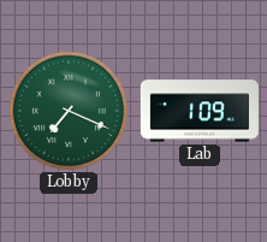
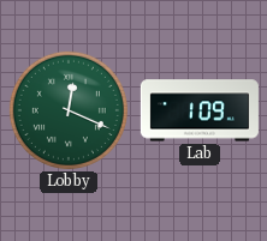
Lobby: 7:19 -> 12:19
